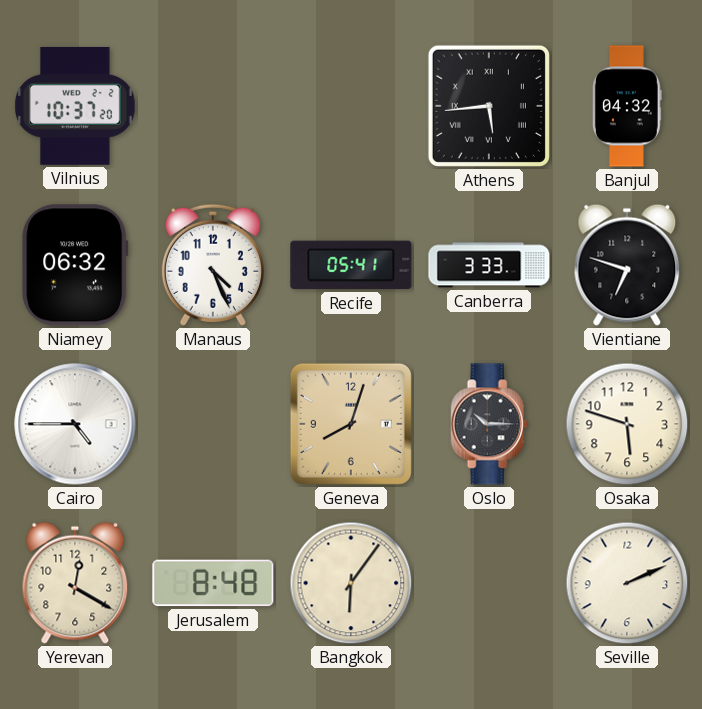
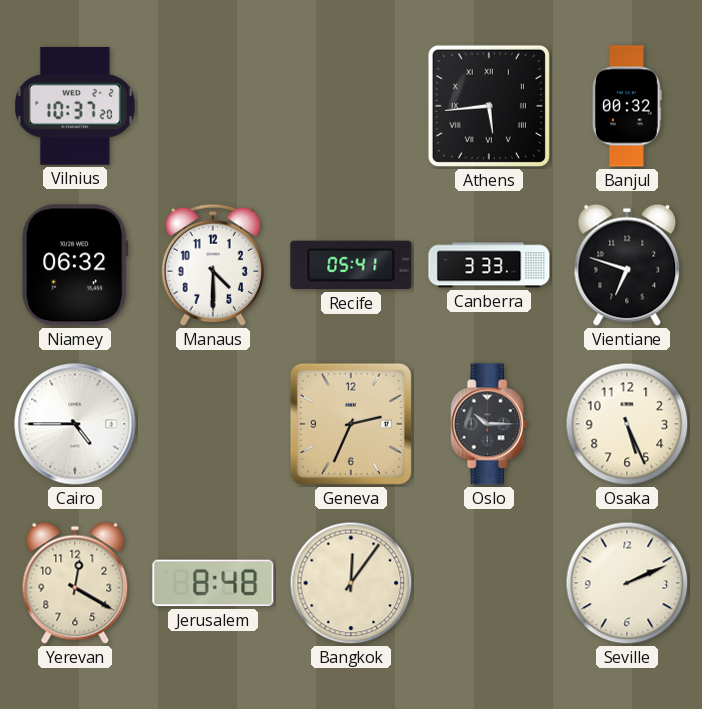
Banjul: 04:32 -> 00:32
Manaus: 4:26 -> 4:30
Geneva: 8:03 -> 2:34
Osaka: 5:48 -> 5:26
Bangkok: 6:06 -> 12:06
